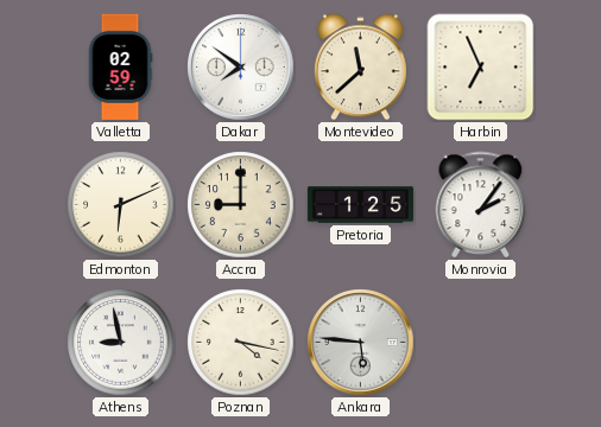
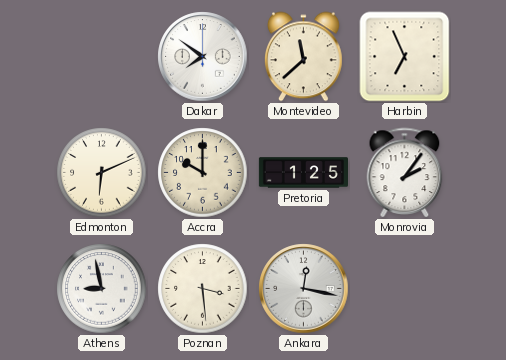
Valletta: 02:59 -> none
Accra: 9:00 -> 10:00
Poznan: 4:17 -> 3:29
Ankara: 5:46 -> 12:17
